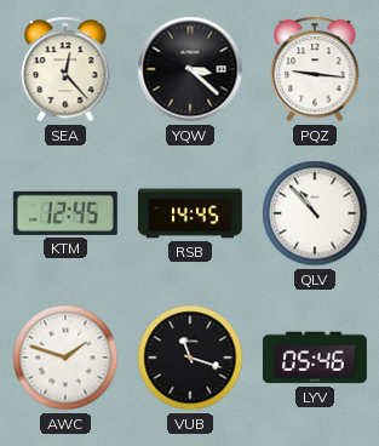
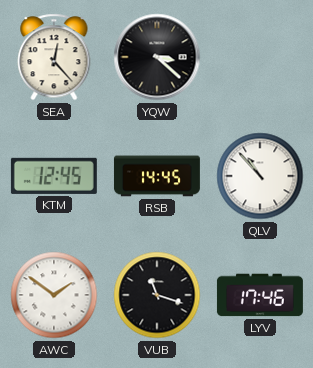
PQZ: 9:16 -> none
AWC: 1:48 -> 1:51
LYV: 05:46 -> 17:46
